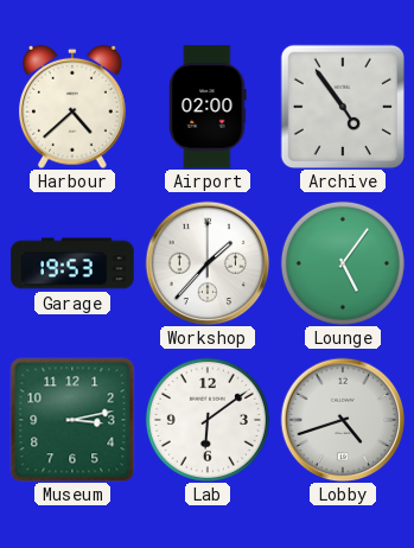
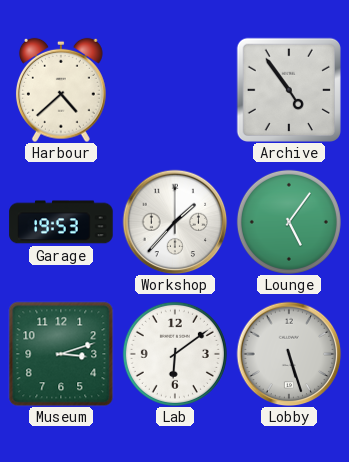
Airport: 02:00 -> none
Museum: 3:13 -> 3:12
Lobby: 4:42 -> 5:27
